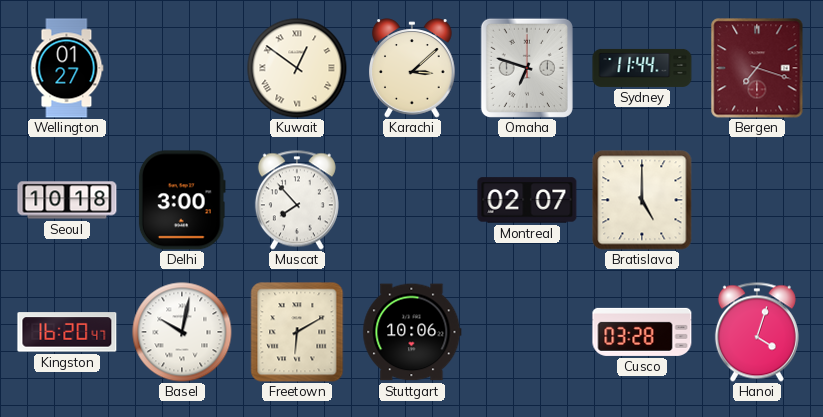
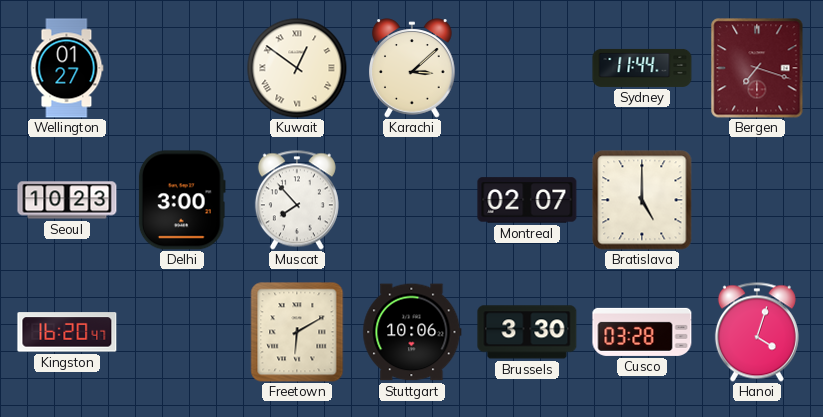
Omaha: 6:48 -> none
Seoul: 10:18 -> 10:23
Basel: 10:02 -> none
Brussels: none -> 3:30
